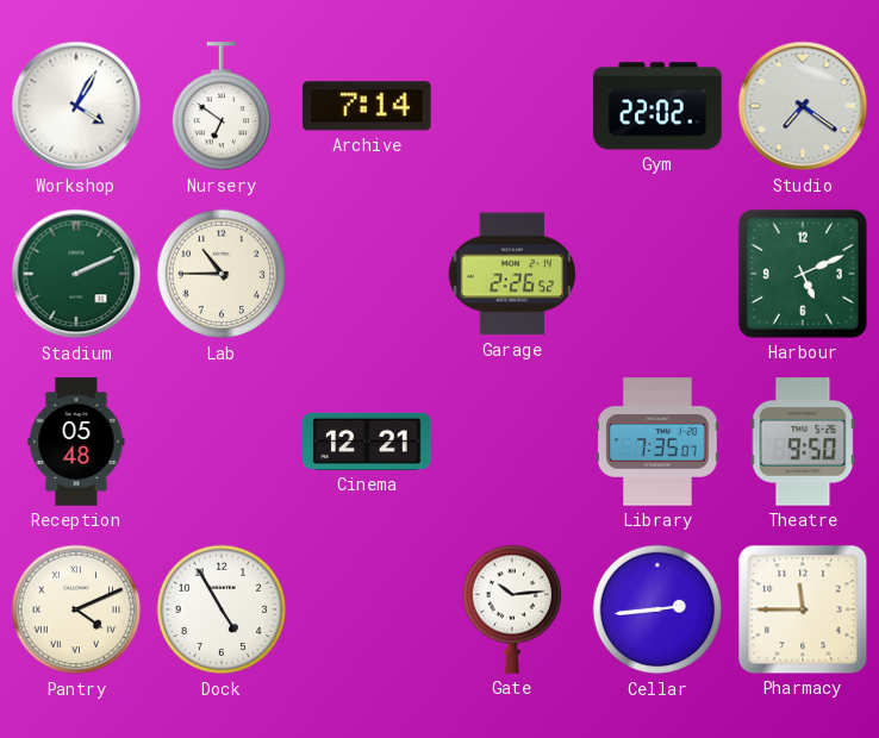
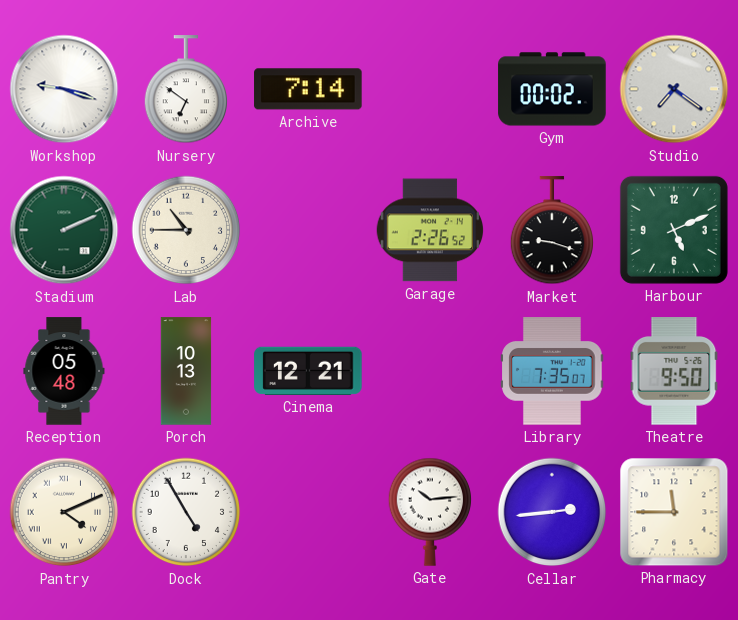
Workshop: 4:05 -> 9:18
Gym: 22:02 -> 00:02
Market: none -> 9:18
Porch: none -> 10:13
